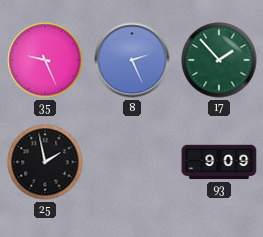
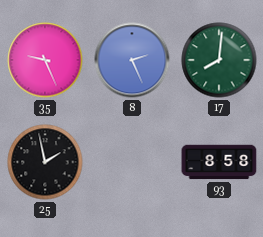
17: 1:53 -> 8:01
93: 9:09 -> 8:58
